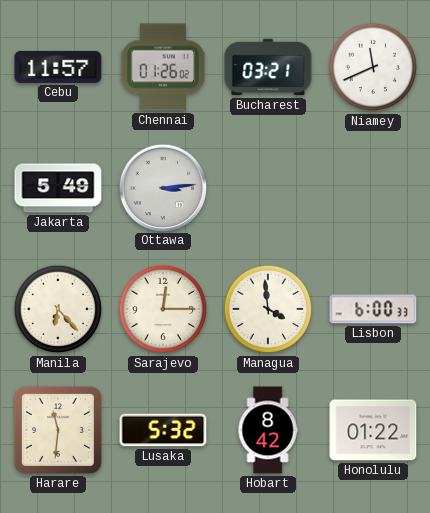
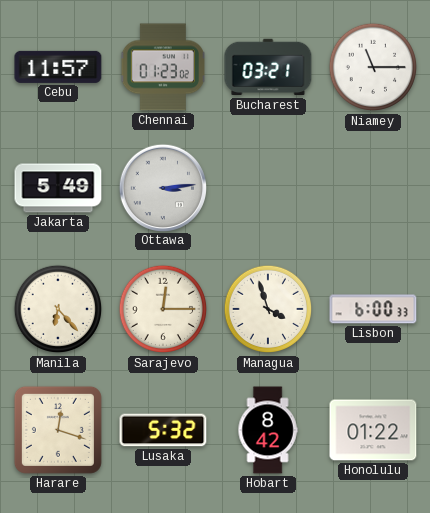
Chennai: 01:26 -> 01:23
Niamey: 11:41 -> 11:15
Managua: 3:59 -> 3:57
Harare: 11:31 -> 12:18
